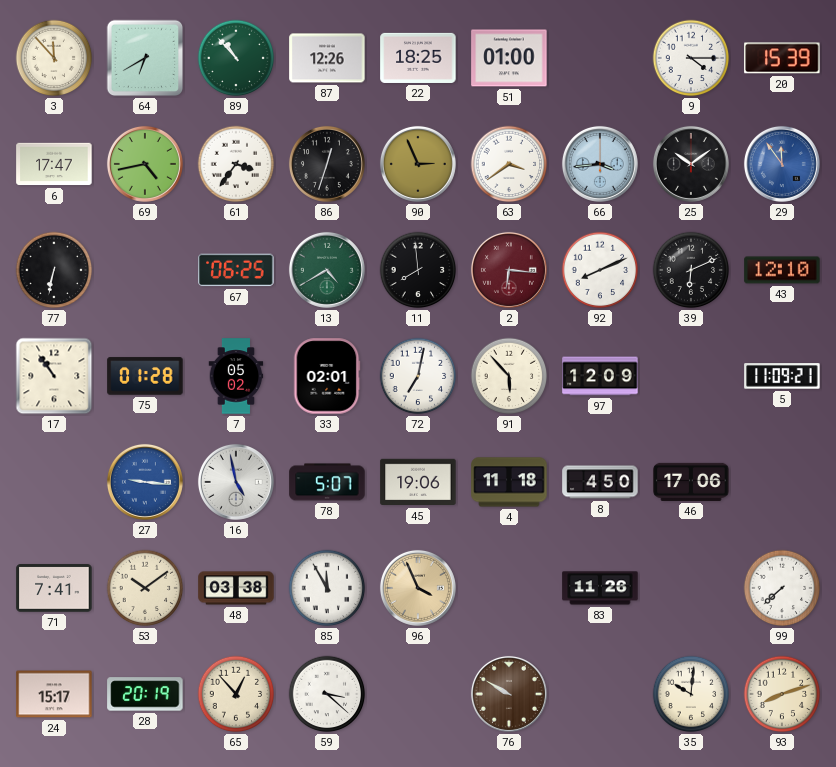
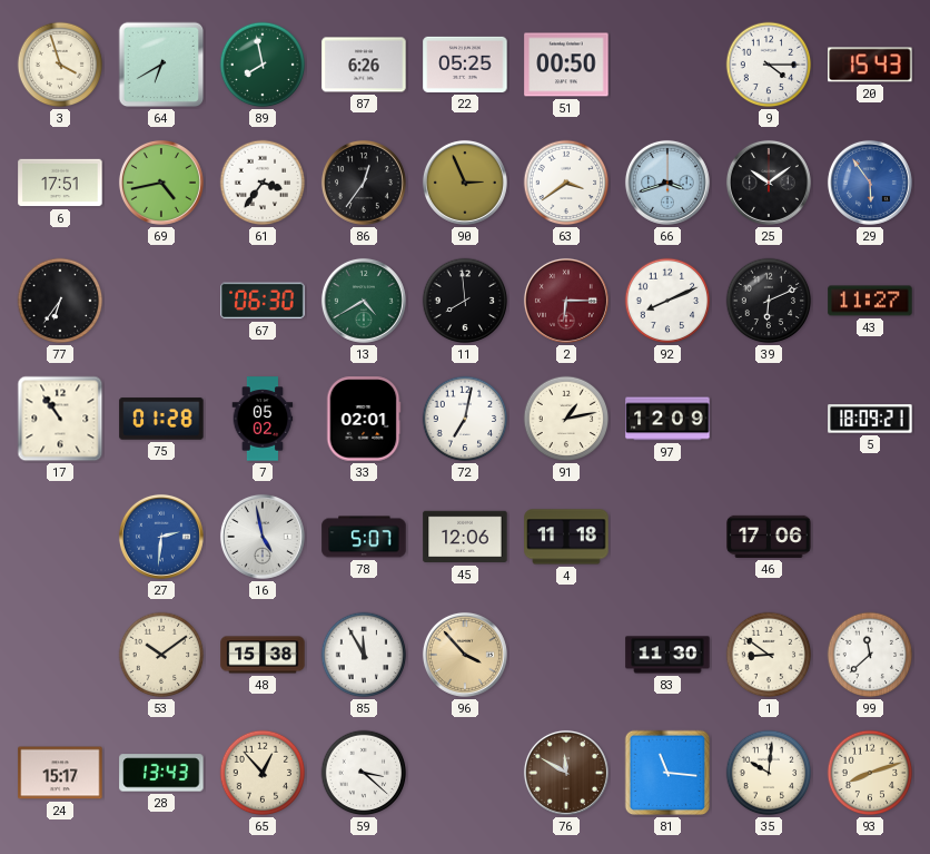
3: 11:53 -> 3:57
89: 10:53 -> 7:58
87: 12:26 -> 6:26
22: 18:25 -> 05:25
51: 01:00 -> 00:50
20: 15:39 -> 15:43
6: 17:47 -> 17:51
86: 12:33 -> 12:36
66: 3:44 -> 3:42
29: 11:54 -> 5:54
77: 6:32 -> 6:36
67: 06:25 -> 06:30
2: 6:16 -> 6:15
43: 12:10 -> 11:27
91: 5:53 -> 1:13
5: 11:09 -> 18:09
27: 9:16 -> 2:31
45: 19:06 -> 12:06
8: 4:50 -> none
71: 7:41 -> none
48: 03:38 -> 15:38
96: 3:56 -> 3:53
83: 11:26 -> 11:30
1: none -> 8:51
99: 7:38 -> 11:38
28: 20:19 -> 13:43
76: 9:50 -> 11:50
81: none -> 11:16
